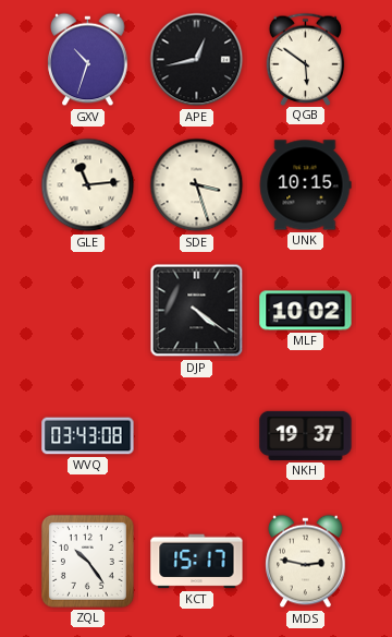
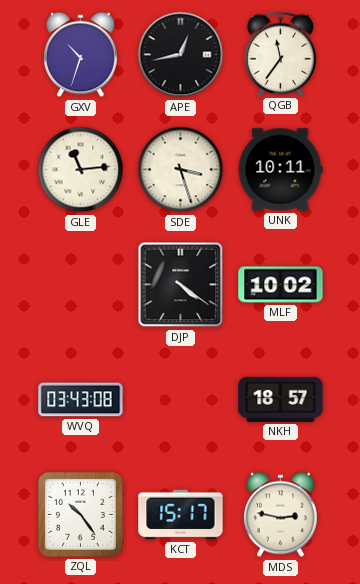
QGB: 5:51 -> 11:36
UNK: 10:15 -> 10:11
NKH: 19:37 -> 18:57
